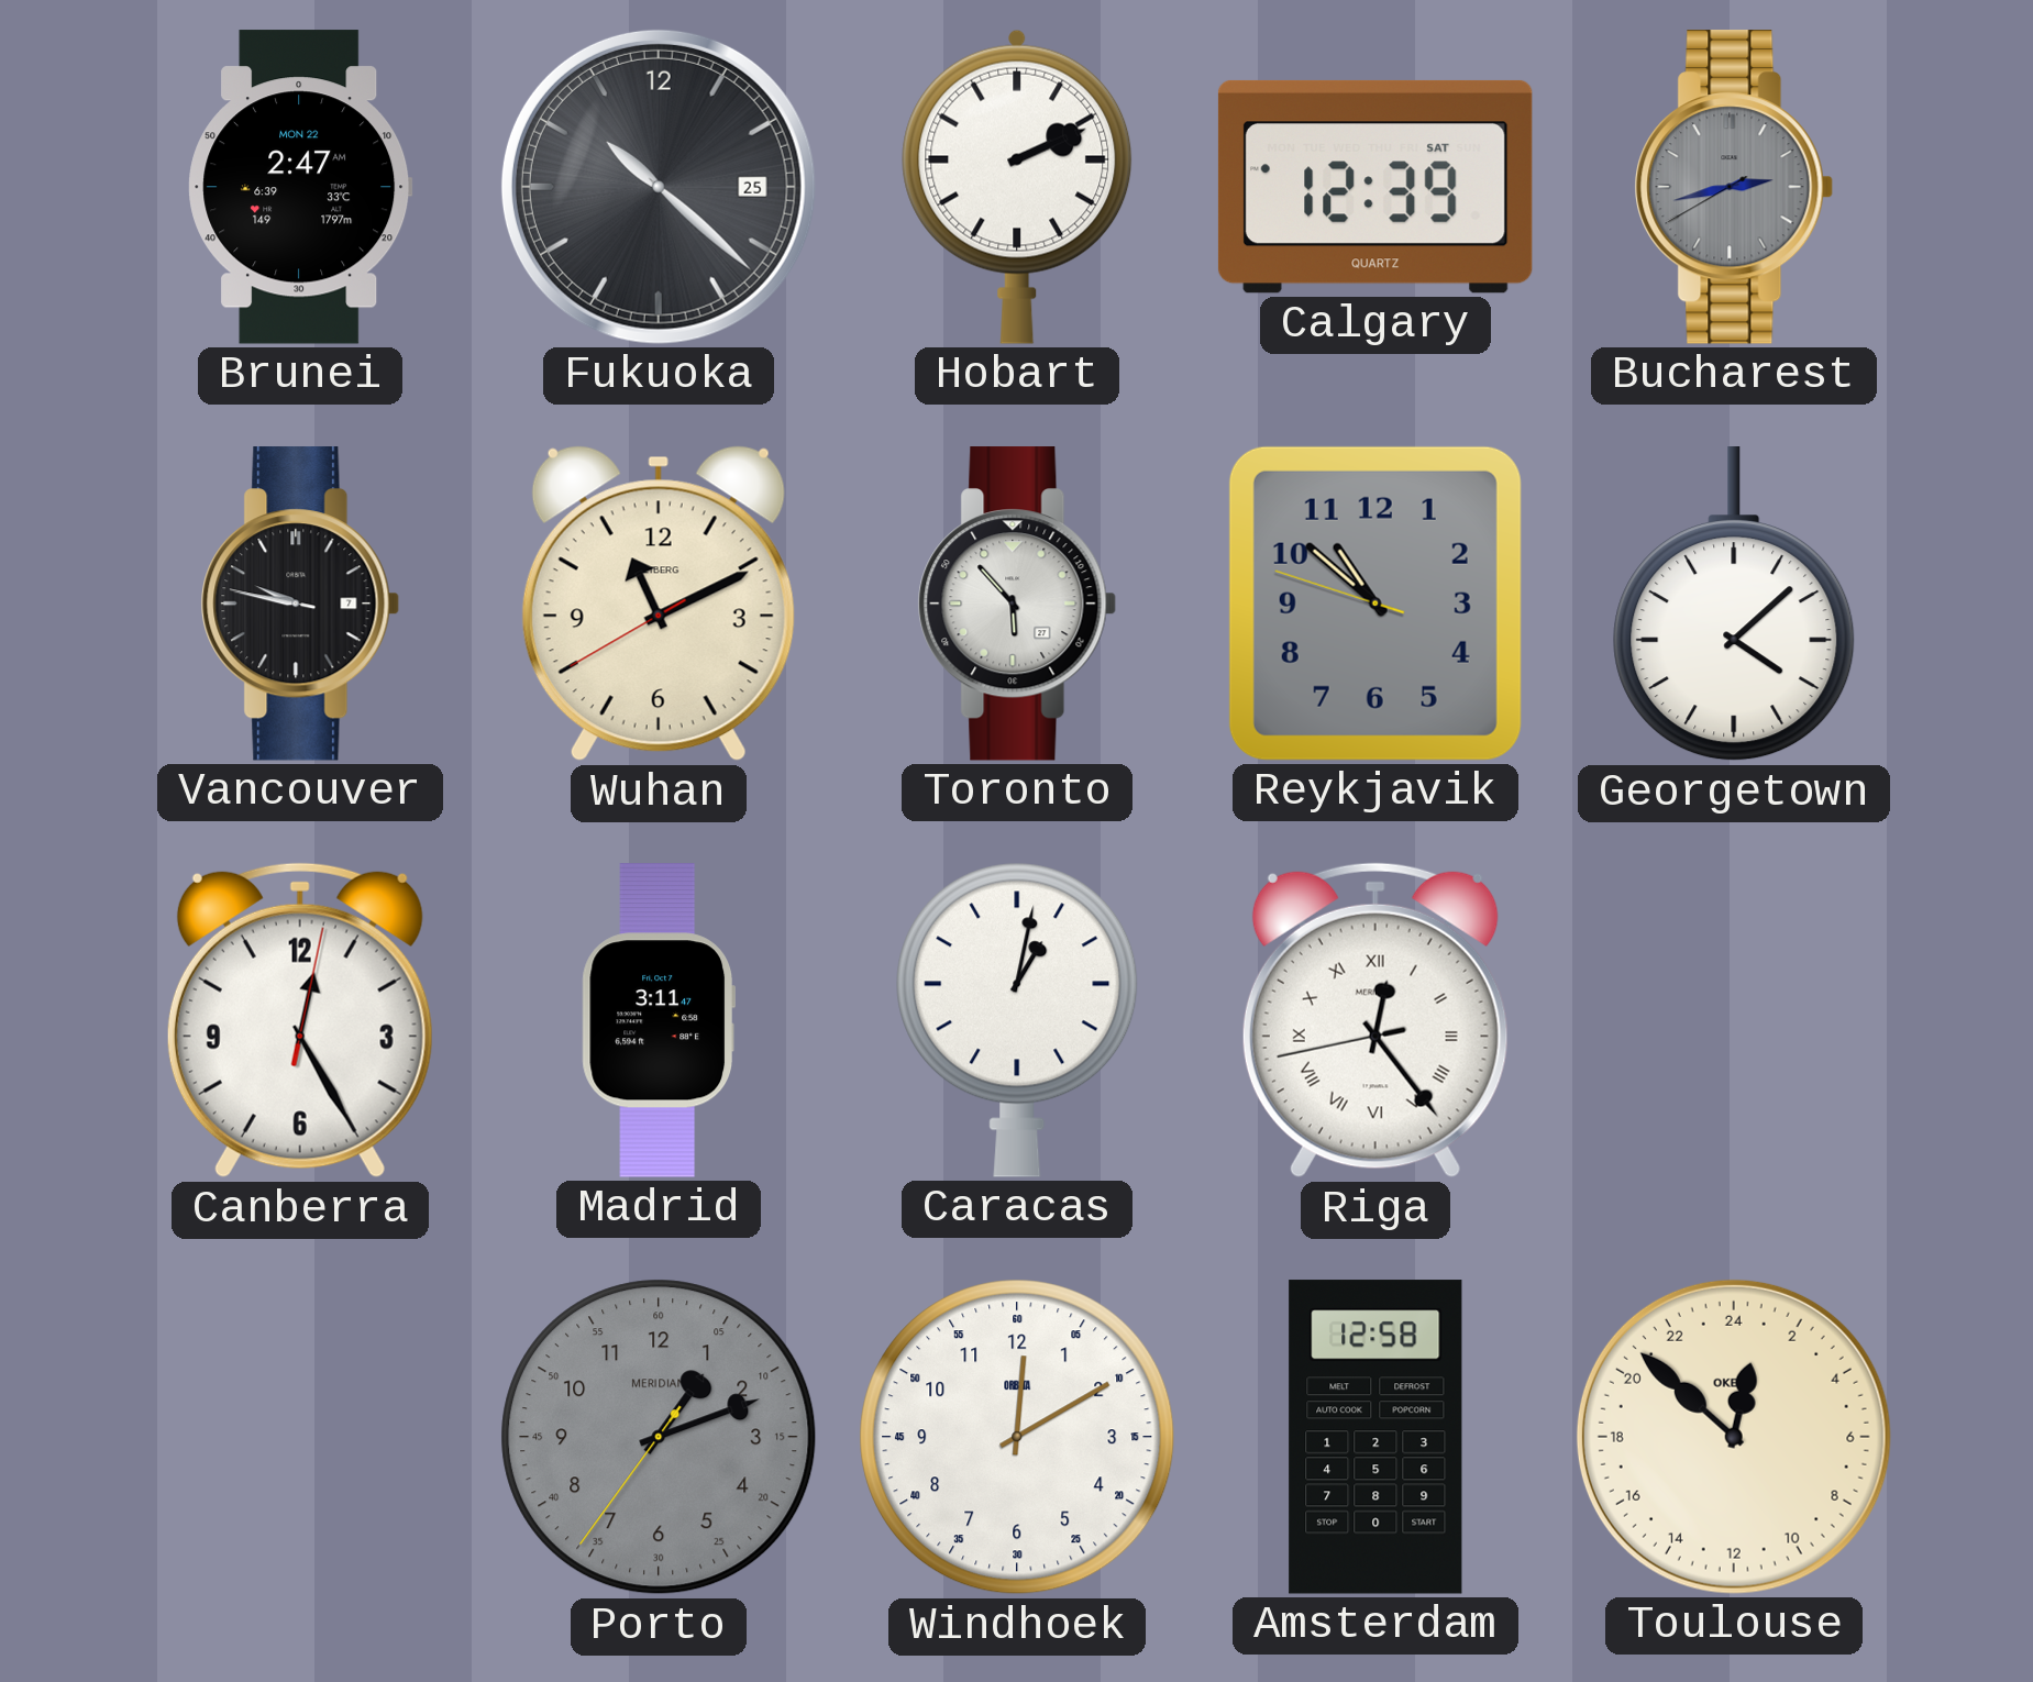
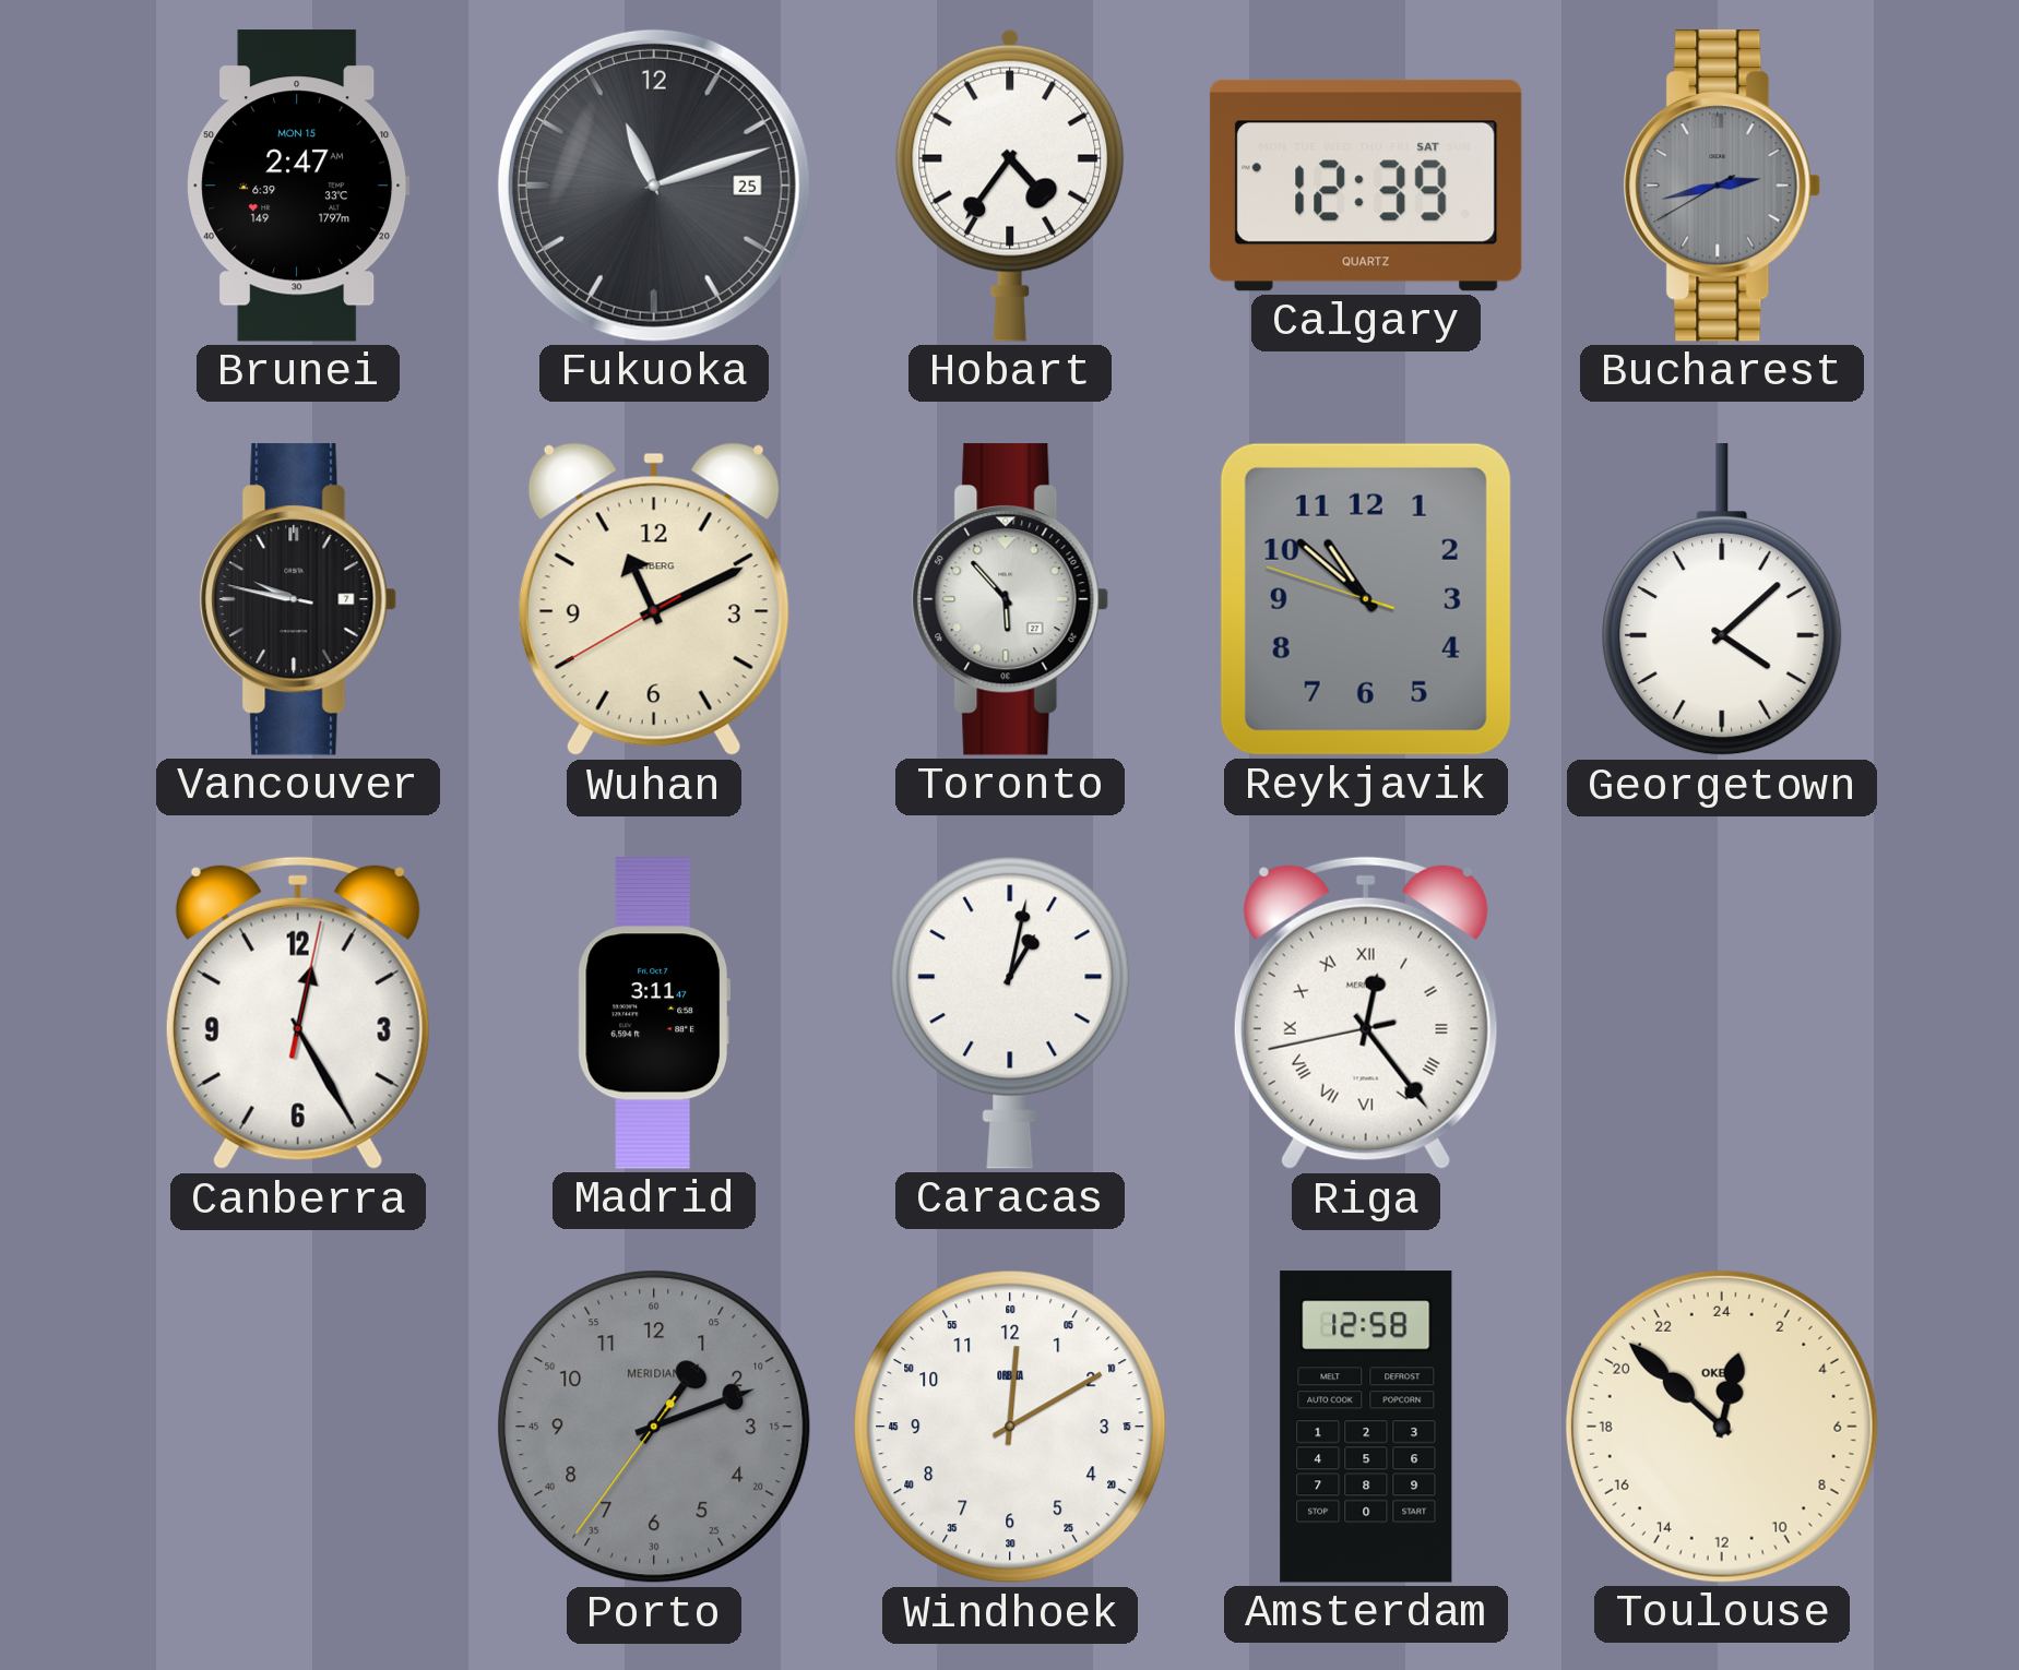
Brunei date: MON 22 -> MON 15
Fukuoka: 10:22 -> 11:12
Hobart: 2:11 -> 4:36
